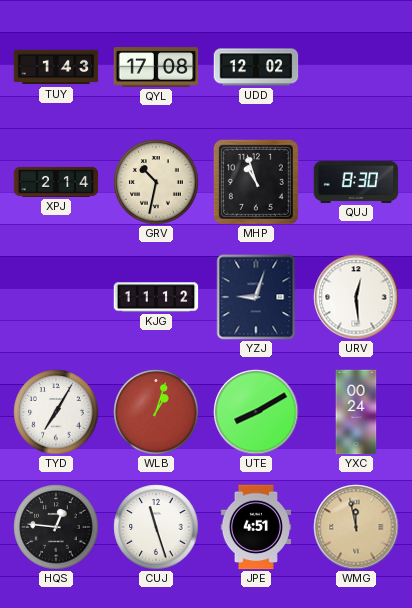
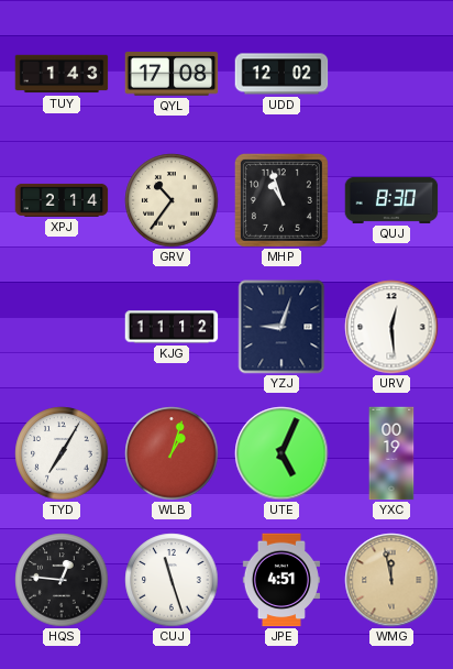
GRV: 10:32 -> 10:36
UTE: 8:10 -> 5:04
YXC: 00:24 -> 00:19
